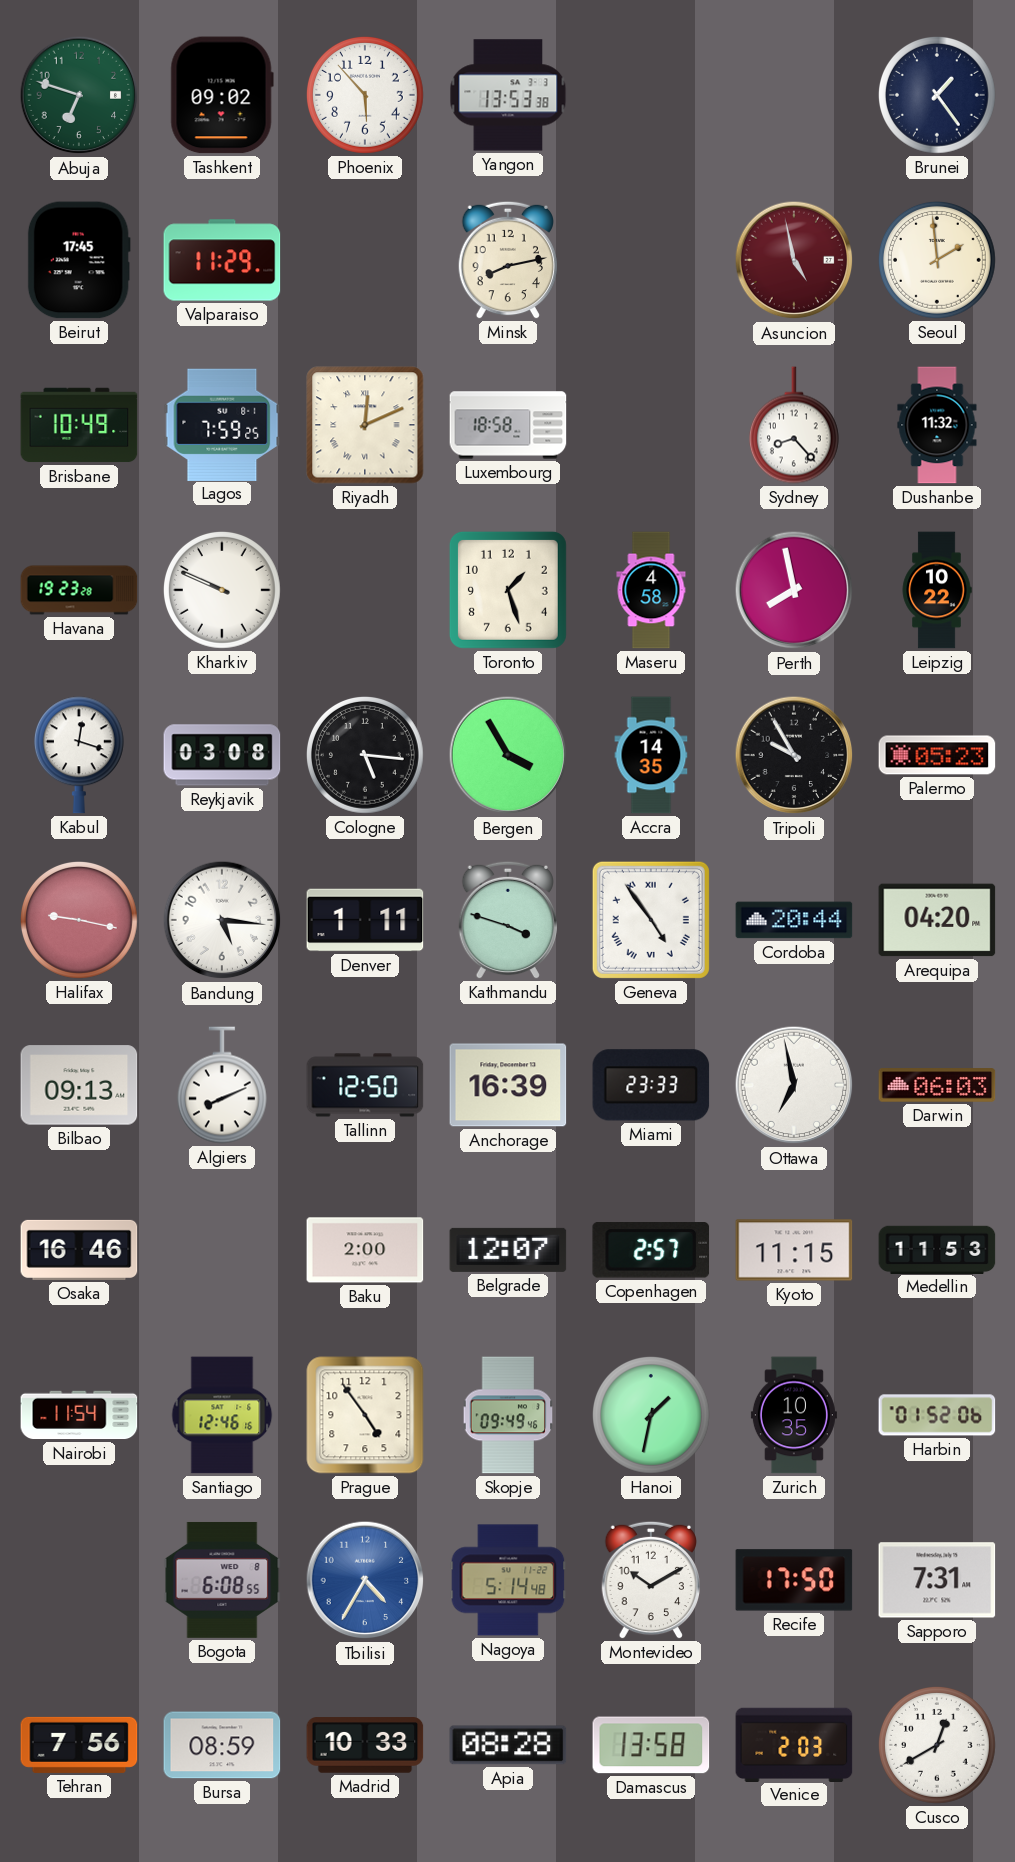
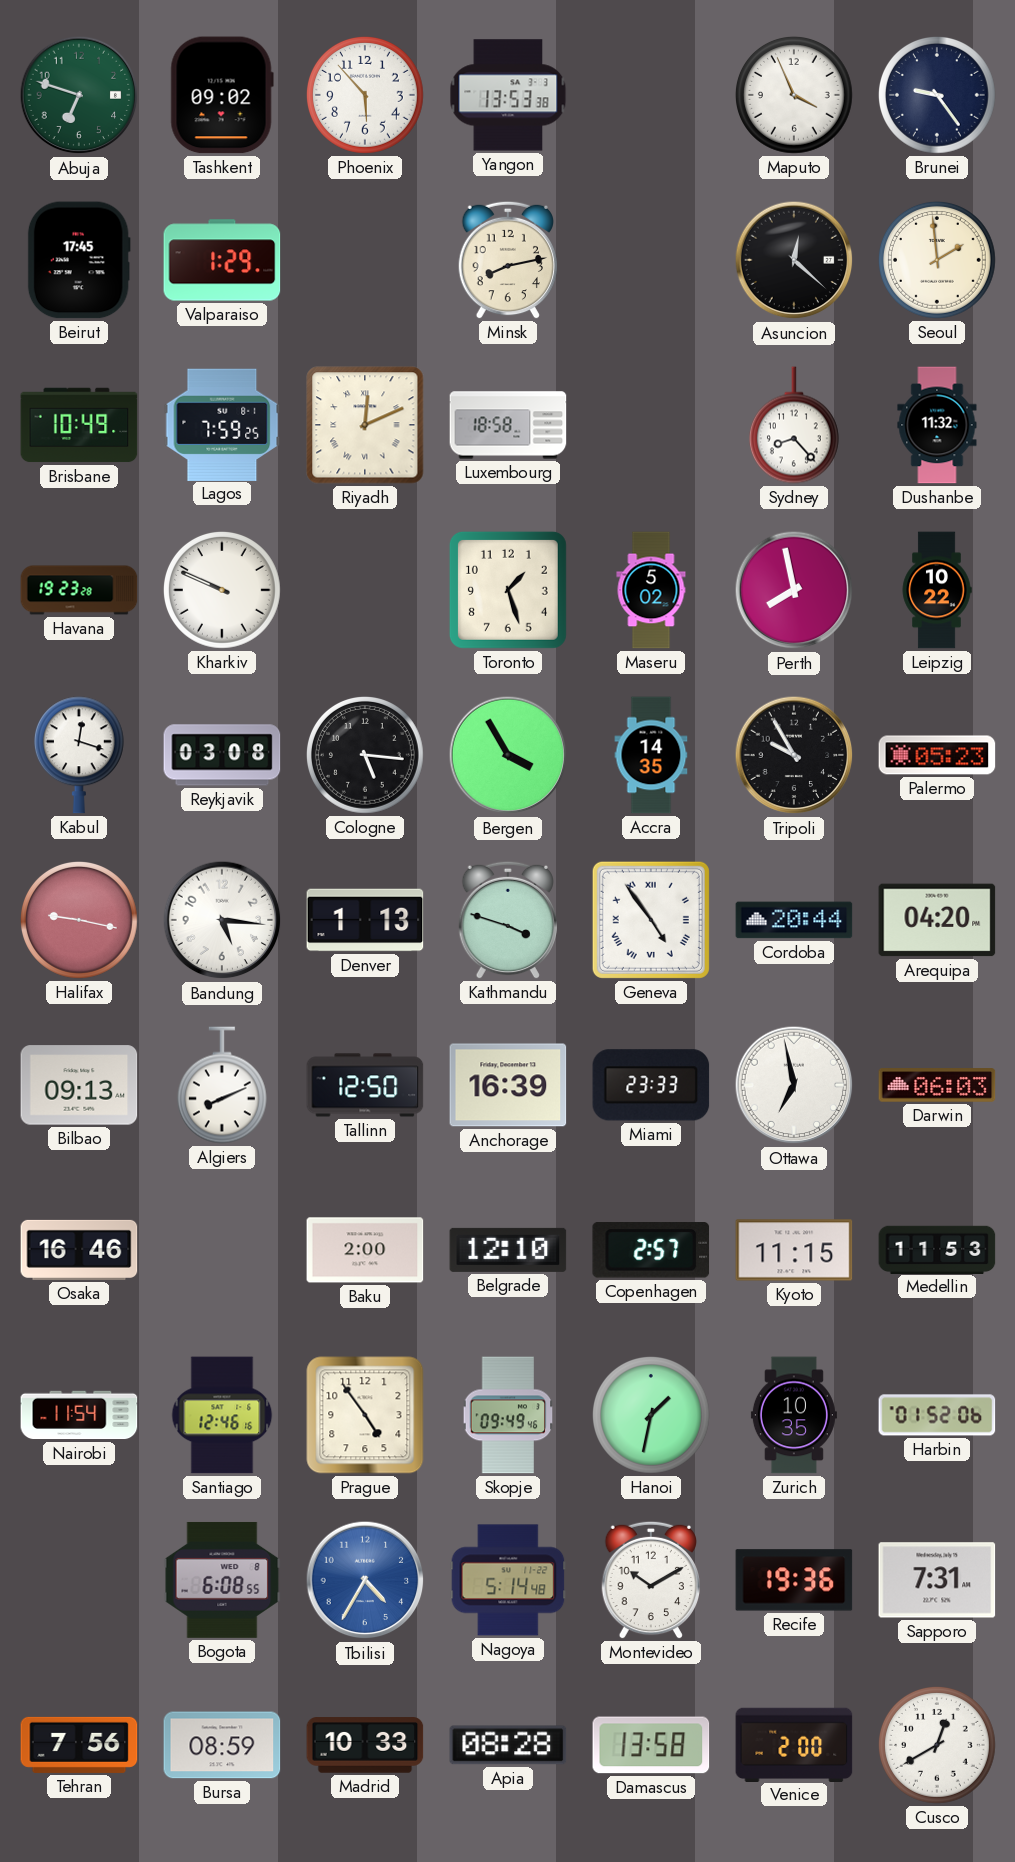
Maputo: none -> 3:56
Brunei: 1:24 -> 9:24
Valparaiso: 11:29 -> 1:29
Asuncion: 4:58 -> 12:22
Asuncion dial: burgundy -> black
Maseru: 4:58 -> 5:02
Denver: 1:11 -> 1:13
Belgrade: 12:07 -> 12:10
Recife: 17:50 -> 19:36
Venice: 2:03 -> 2:00
